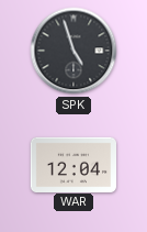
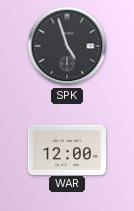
WAR: 12:04 -> 12:00
